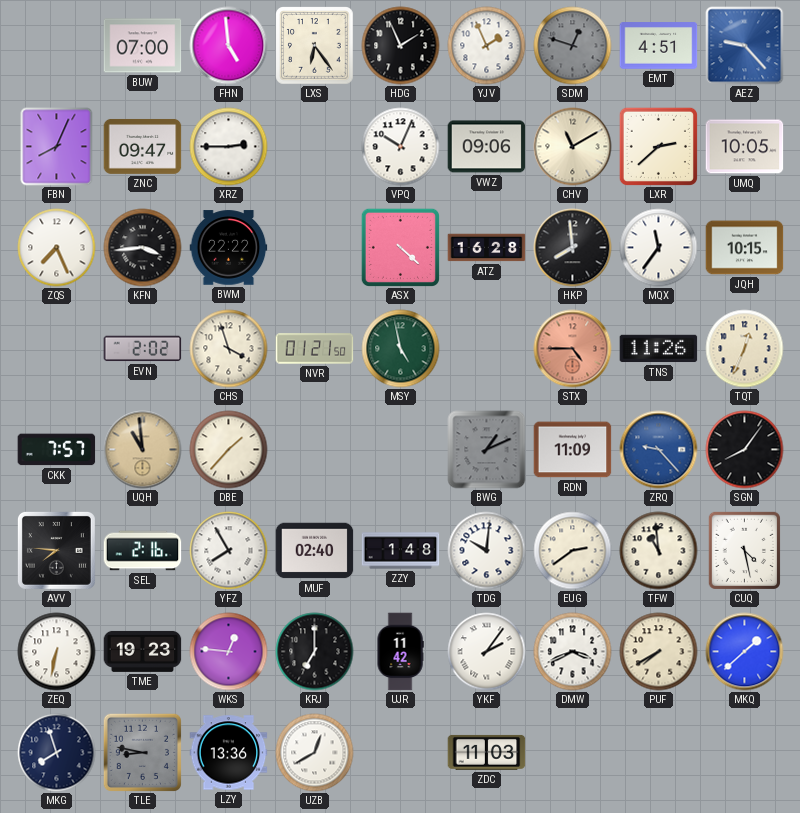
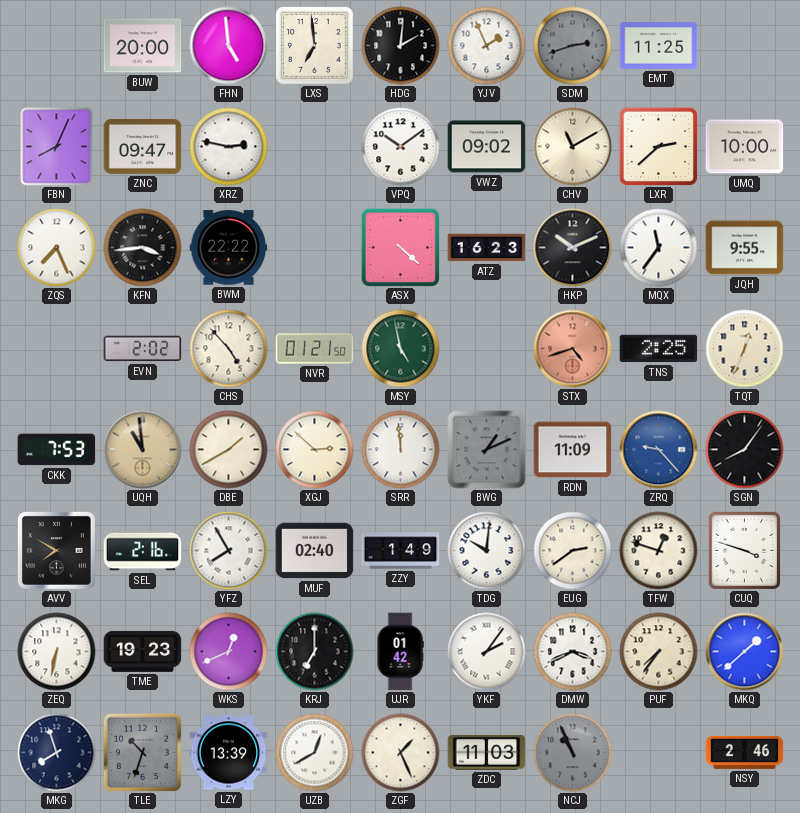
BUW: 07:00 -> 20:00
LXS: 6:24 -> 6:59
HDG: 1:56 -> 2:01
SDM: 12:48 -> 2:42
EMT: 4:51 -> 11:25
AEZ: 9:23 -> none
XRZ: 2:45 -> 2:47
VPQ: 10:04 -> 10:09
VWZ: 09:06 -> 09:02
UMQ: 10:05 -> 10:00
ATZ: 16:28 -> 16:23
HKP: 7:59 -> 10:11
JQH: 10:15 -> 9:55
CHS: 3:57 -> 4:53
STX: 4:45 -> 4:42
TNS: 11:26 -> 2:25
CKK: 7:57 -> 7:53
DBE: 1:37 -> 1:40
XGJ: none -> 2:52
SRR: none -> 11:59
AVV: 7:46 -> 7:50
ZZY: 1:48 -> 1:49
TFW: 10:59 -> 12:48
CUQ: 4:28 -> 3:48
WKS: 12:46 -> 12:41
UJR: 11:42 -> 01:42
PUF: 7:40 -> 7:36
TLE: 8:47 -> 10:33
LZY: 13:36 -> 13:39
ZGF: none -> 1:26
NCJ: none -> 10:56
NSY: none -> 2:46
